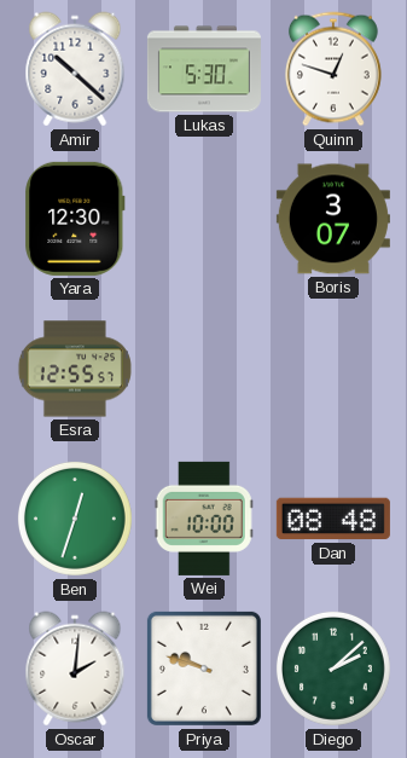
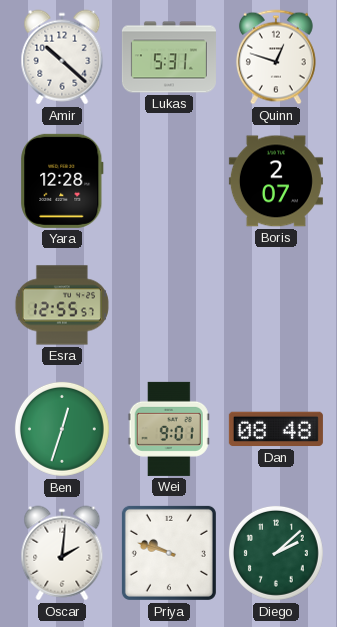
Lukas: 5:30 -> 5:31
Yara: 12:30 -> 12:28
Boris: 3:07 -> 2:07
Wei: 10:00 -> 9:01
